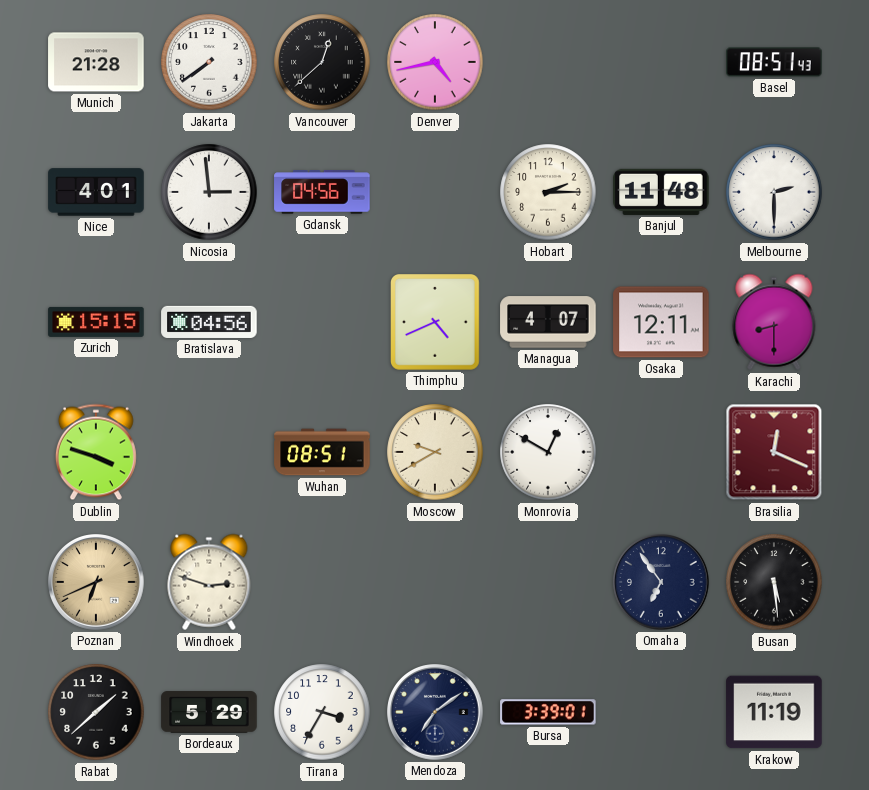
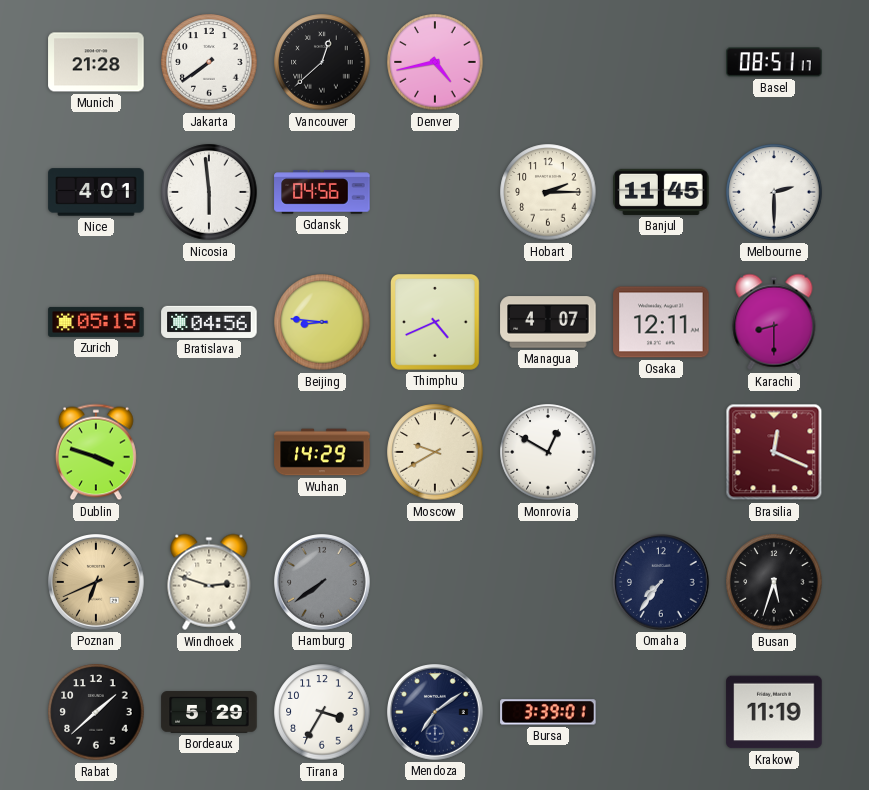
Basel: 08:51:43 -> 08:51:17
Nicosia: 2:59 -> 5:59
Banjul: 11:48 -> 11:45
Zurich: 15:15 -> 05:15
Beijing: none -> 8:46
Wuhan: 08:51 -> 14:29
Hamburg: none -> 7:39
Omaha: 6:54 -> 7:36
Busan: 5:29 -> 5:33
